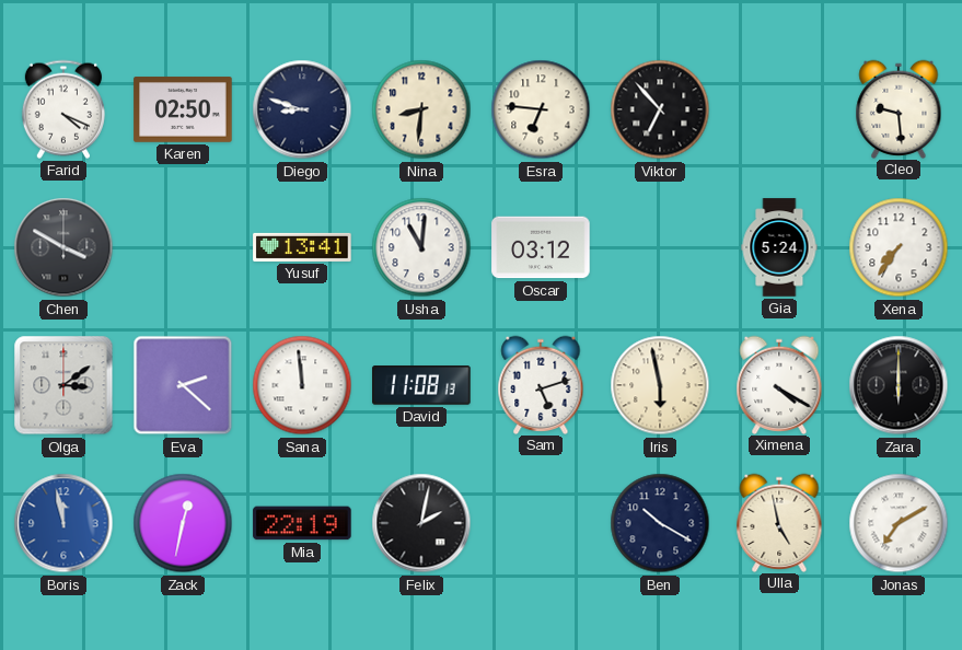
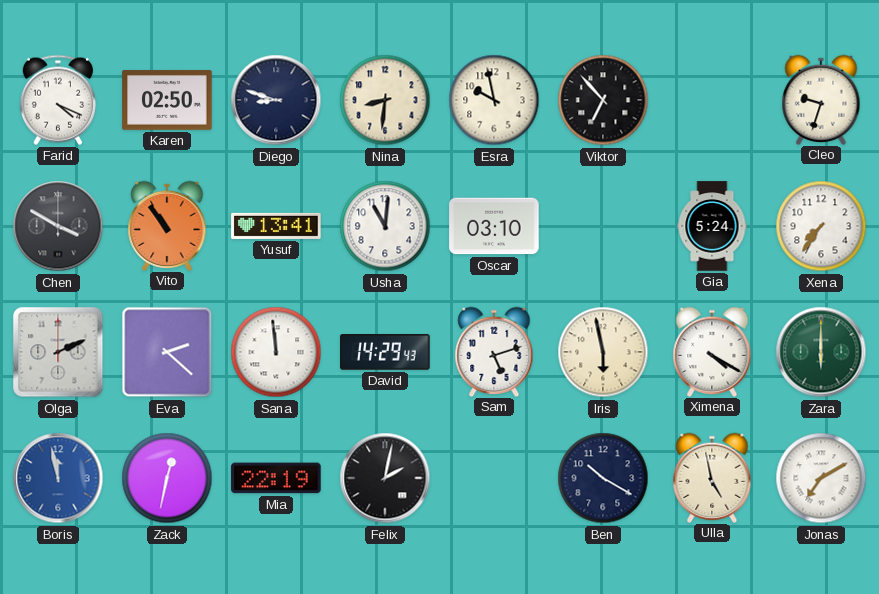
Esra: 6:46 -> 9:58
Cleo: 9:29 -> 9:33
Vito: none -> 10:54
Oscar: 03:12 -> 03:10
Olga: 3:09 -> 2:11
David: 11:08 -> 14:29
Zara dial: black -> green
